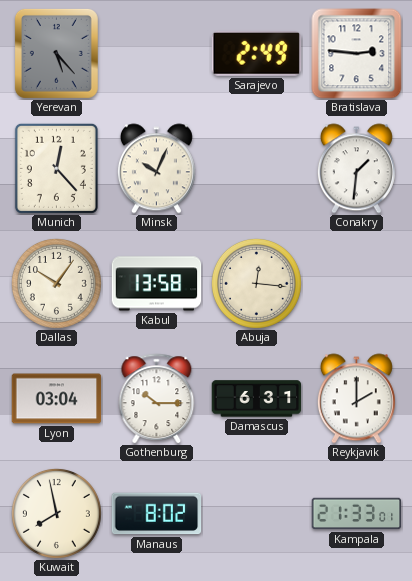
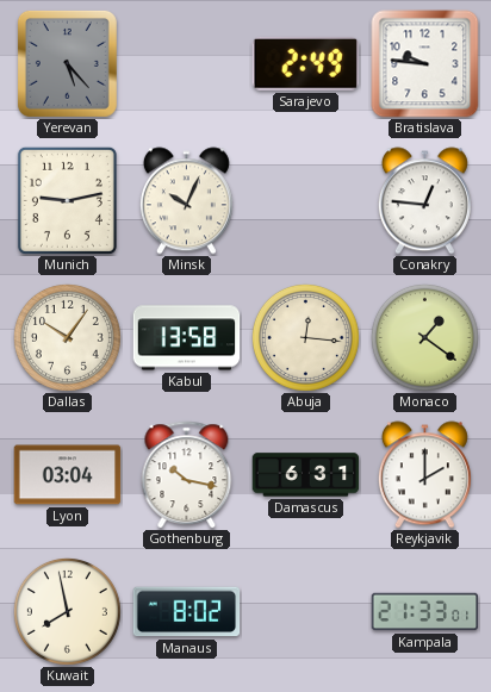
Bratislava: 2:46 -> 9:46
Munich: 12:23 -> 9:13
Conakry: 1:31 -> 12:46
Monaco: none -> 1:21
Gothenburg: 10:15 -> 10:17
